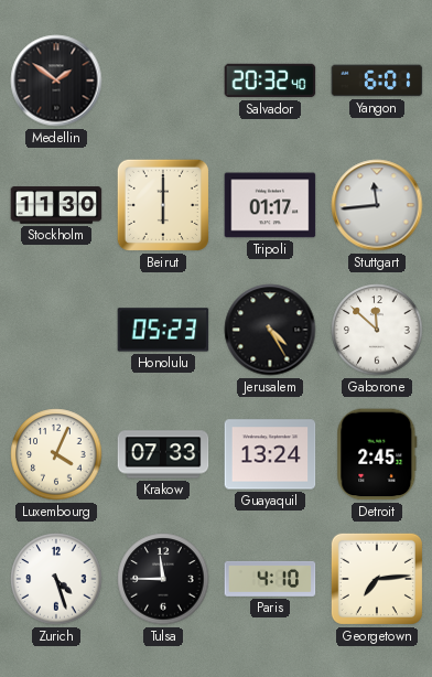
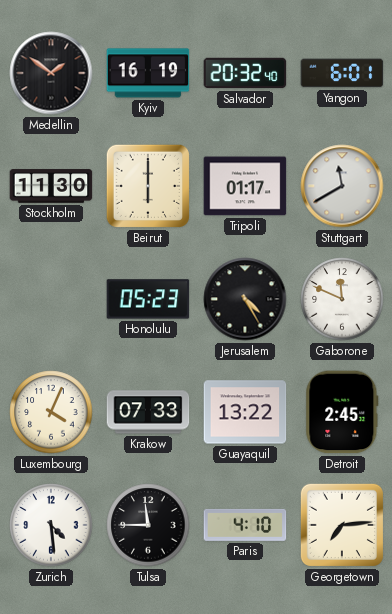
Kyiv: none -> 16:19
Stuttgart: 11:44 -> 11:40
Gaborone: 11:52 -> 11:49
Guayaquil: 13:24 -> 13:22
Zurich: 4:27 -> 4:29
